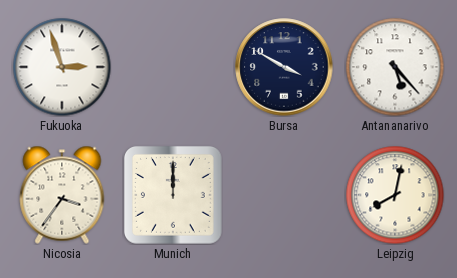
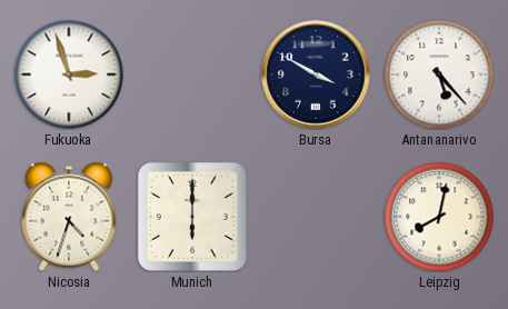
Nicosia: 3:36 -> 4:33
Munich: 12:00 -> 6:00
